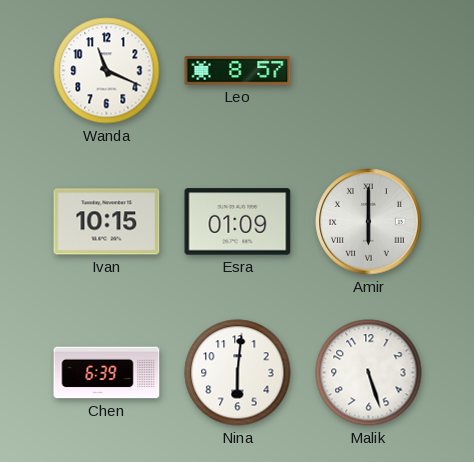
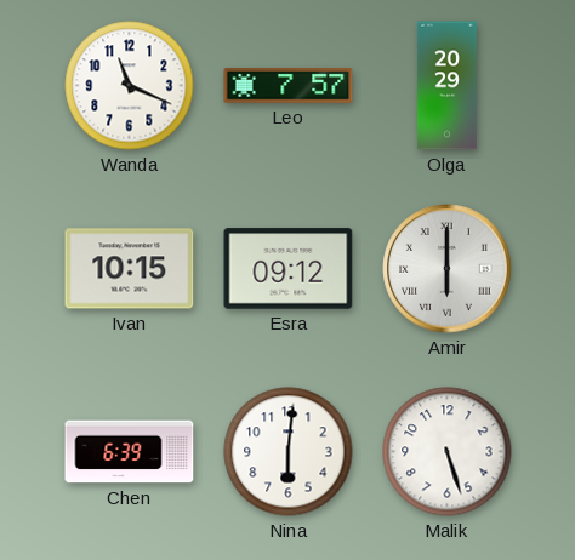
Leo: 8:57 -> 7:57
Olga: none -> 20:29
Esra: 01:09 -> 09:12
